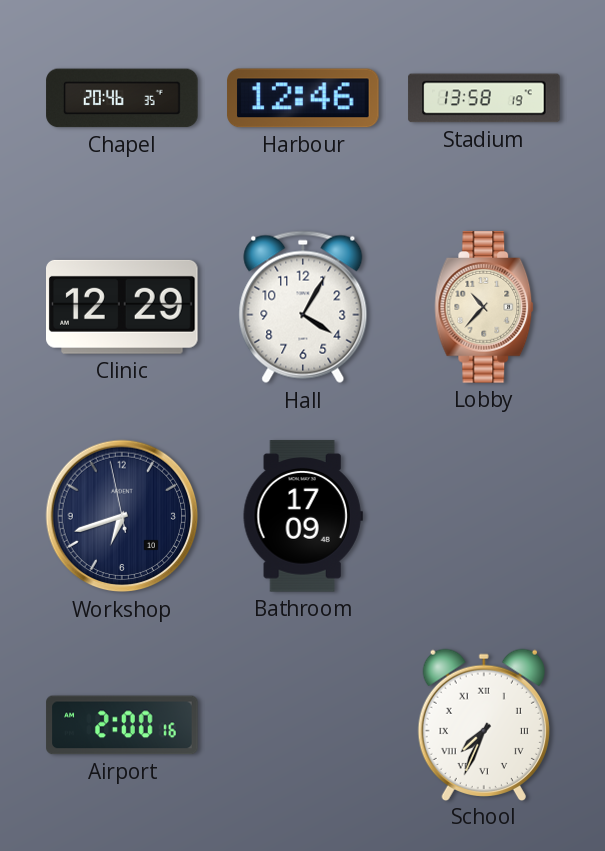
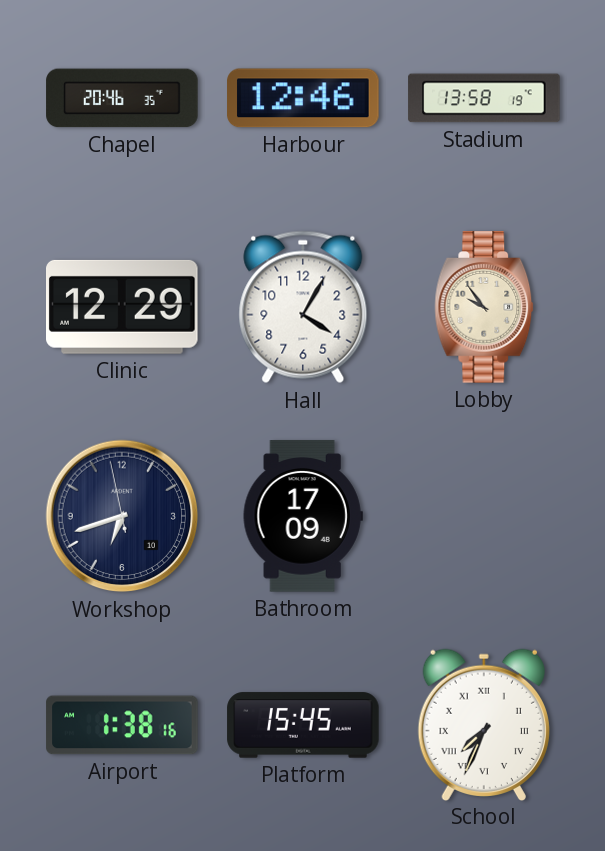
Lobby: 10:37 -> 9:54
Airport: 2:00 -> 1:38
Platform: none -> 15:45
